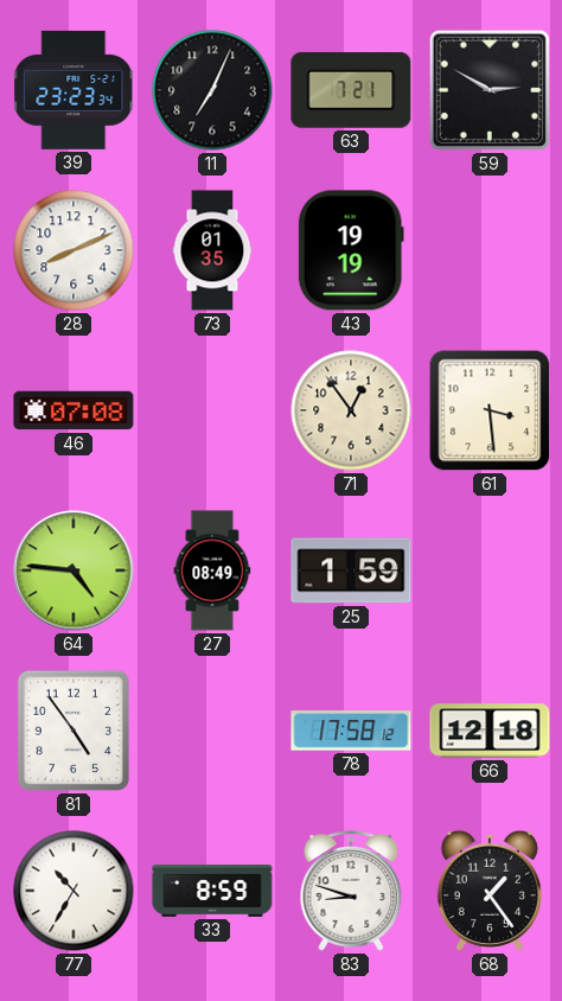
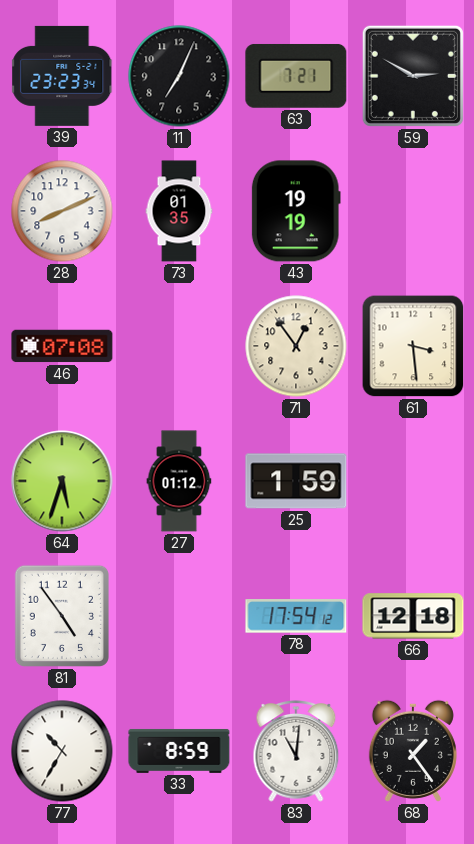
64: 4:46 -> 5:33
27: 08:49 -> 01:12
78: 17:58 -> 17:54
83: 8:48 -> 11:01
